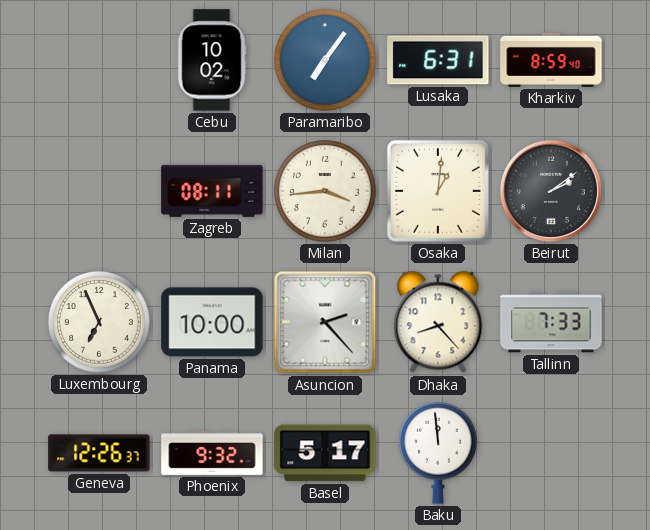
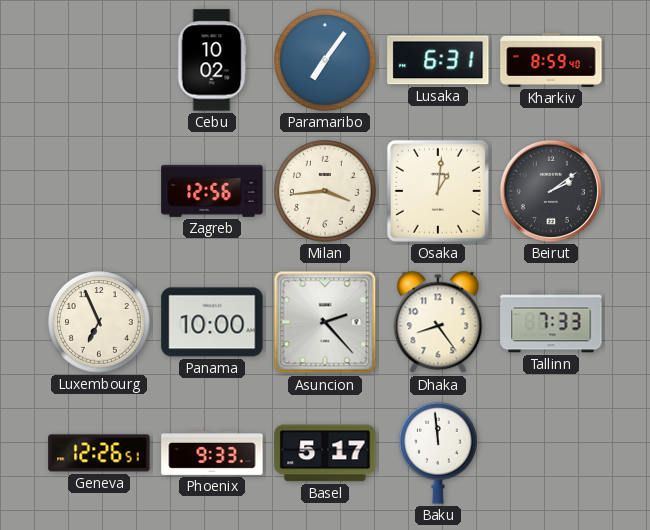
Zagreb: 08:11 -> 12:56
Dhaka: 8:23 -> 8:24
Geneva: 12:26:37 -> 12:26:51
Phoenix: 9:32 -> 9:33
